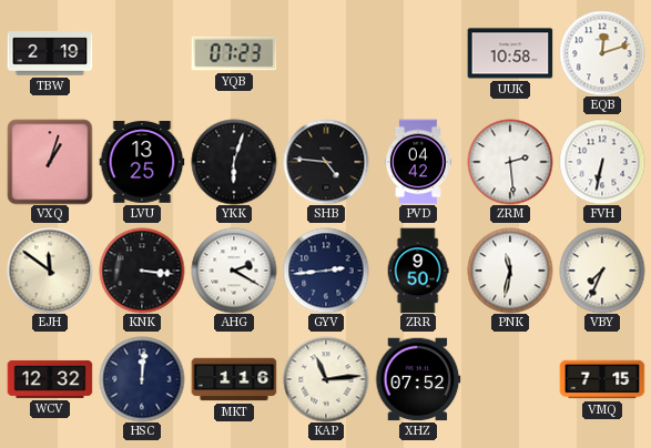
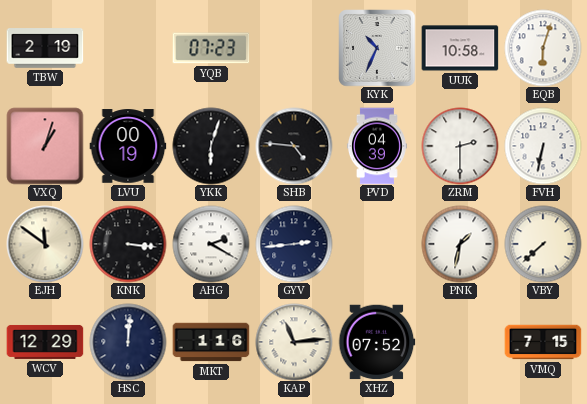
KYK: none -> 10:34
EQB: 12:12 -> 6:03
LVU: 13:25 -> 00:19
PVD: 04:42 -> 04:39
ZRM: 2:29 -> 2:30
ZRR: 9:50 -> none
PNK: 11:32 -> 1:32
VBY: 7:34 -> 7:38
WCV: 12:32 -> 12:29
